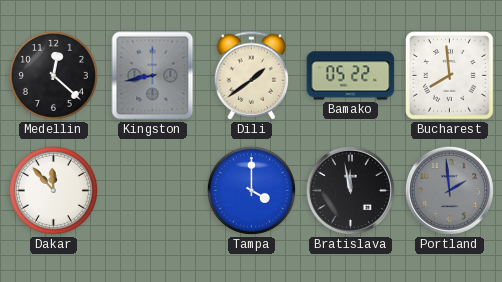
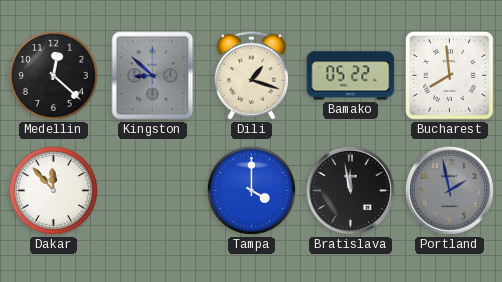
Kingston: 8:43 -> 8:52
Dili: 1:39 -> 1:18
Portland: 1:59 -> 1:58
